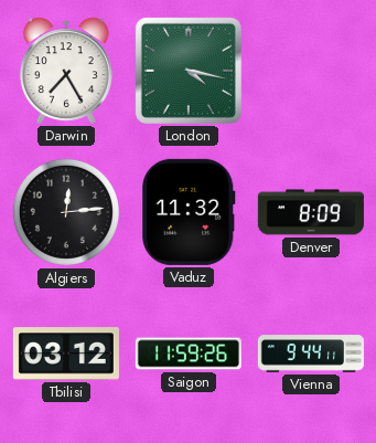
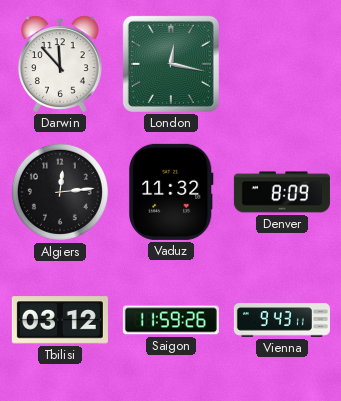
Darwin: 7:25 -> 11:53
London: 4:17 -> 12:17
Vienna: 9:44 -> 9:43
